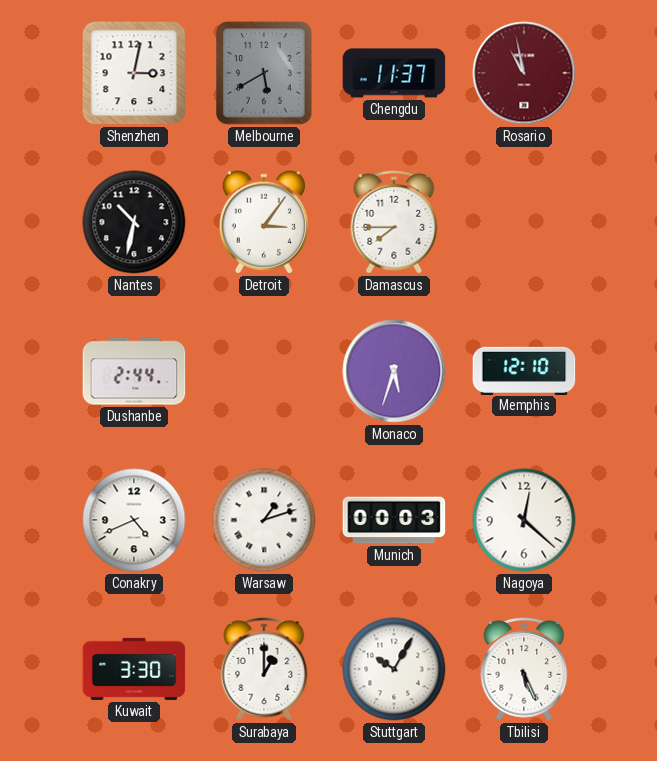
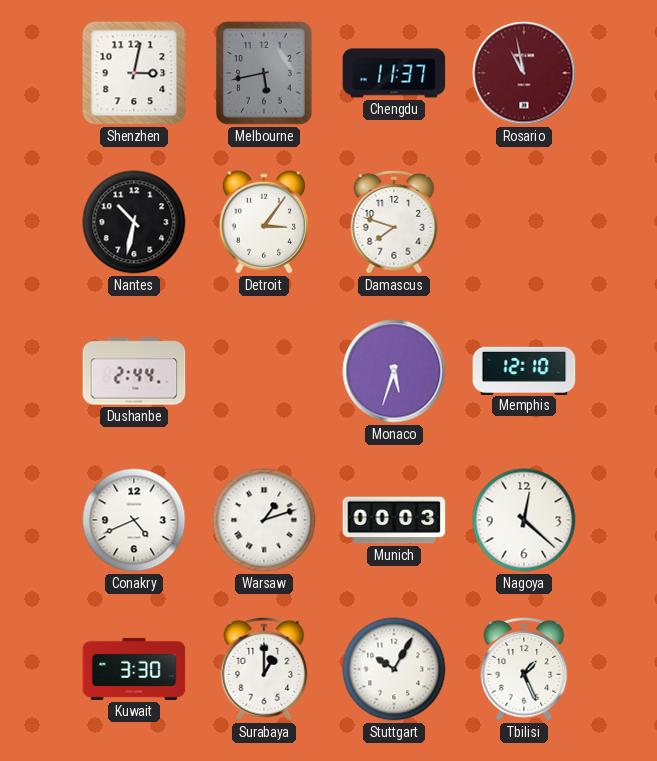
Melbourne: 5:40 -> 5:43
Damascus: 7:45 -> 7:48
Tbilisi: 5:26 -> 1:26
